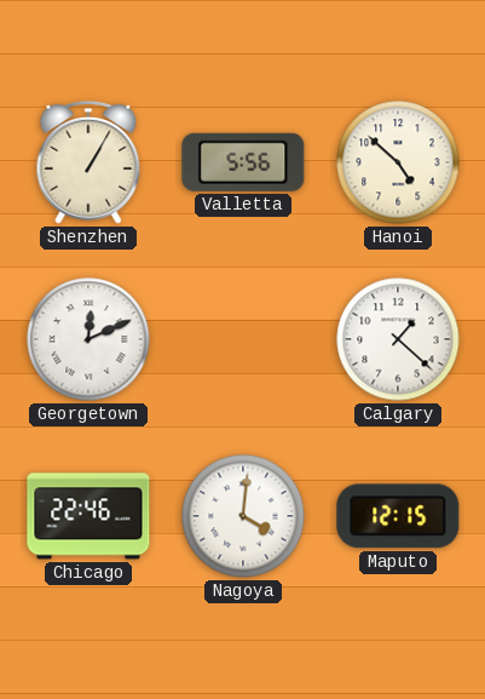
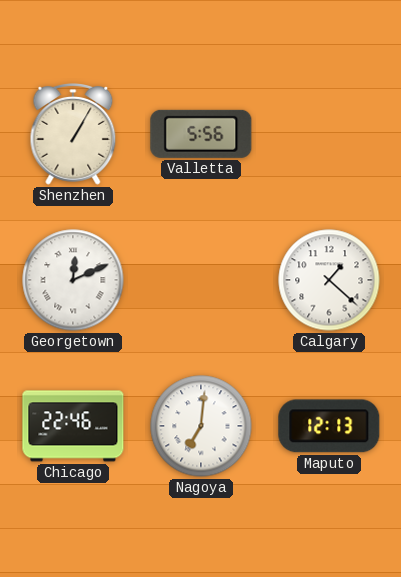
Hanoi: 4:52 -> none
Nagoya: 4:01 -> 7:01
Maputo: 12:15 -> 12:13
